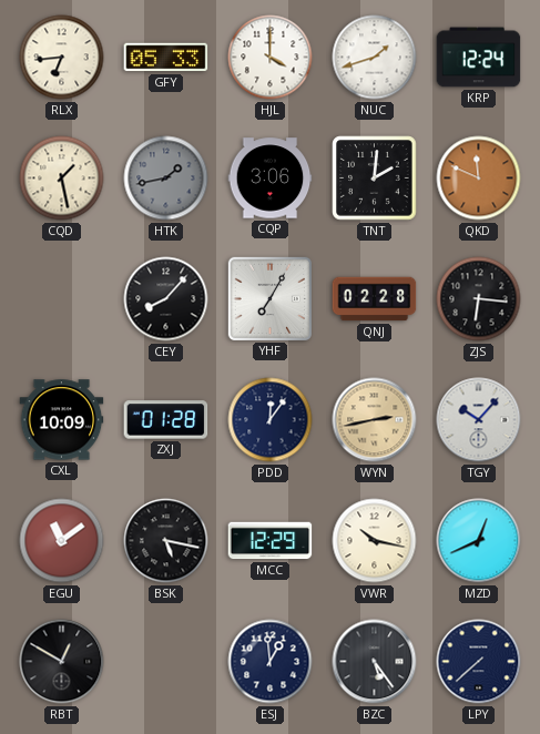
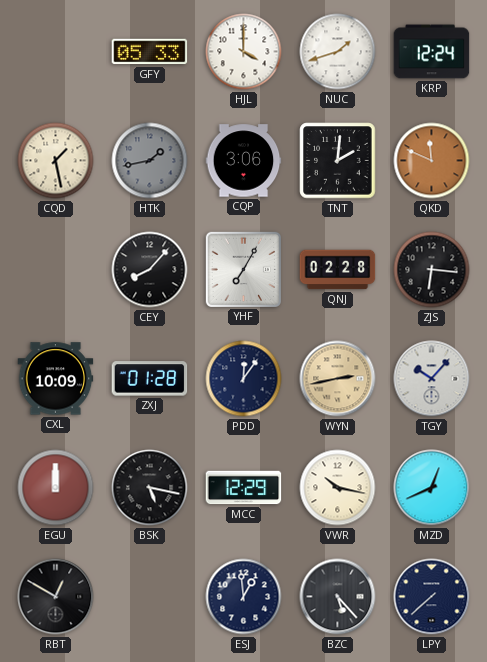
RLX: 6:44 -> none
EGU: 11:09 -> 12:00
BZC: 5:24 -> 5:23
